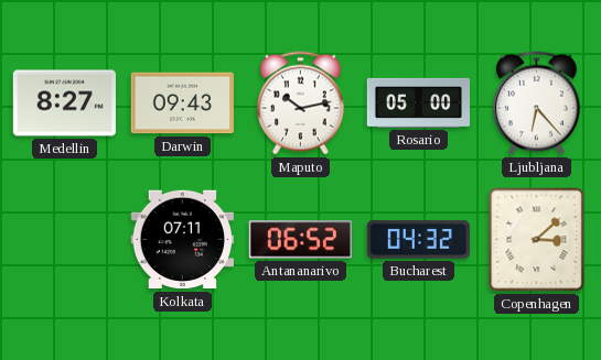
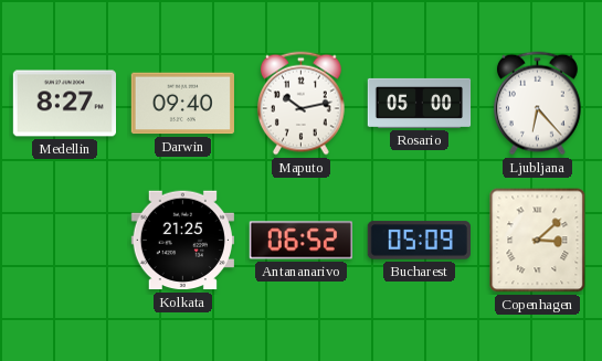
Darwin: 09:43 -> 09:40
Kolkata: 07:11 -> 21:25
Bucharest: 04:32 -> 05:09
